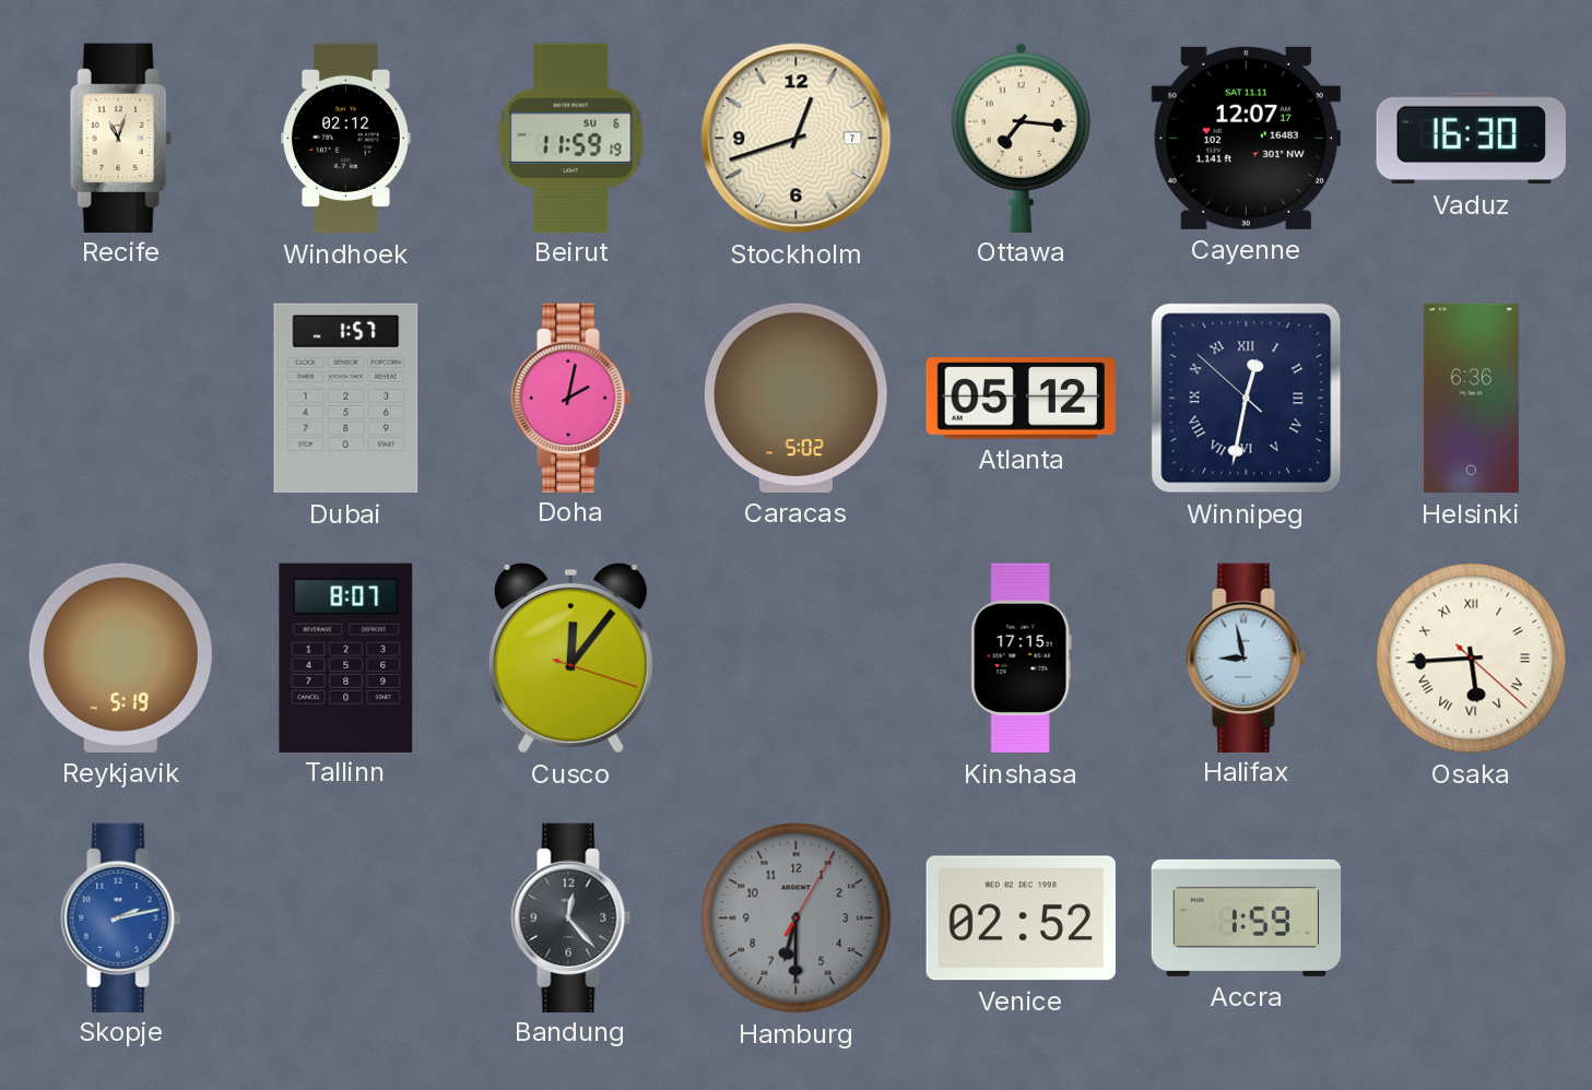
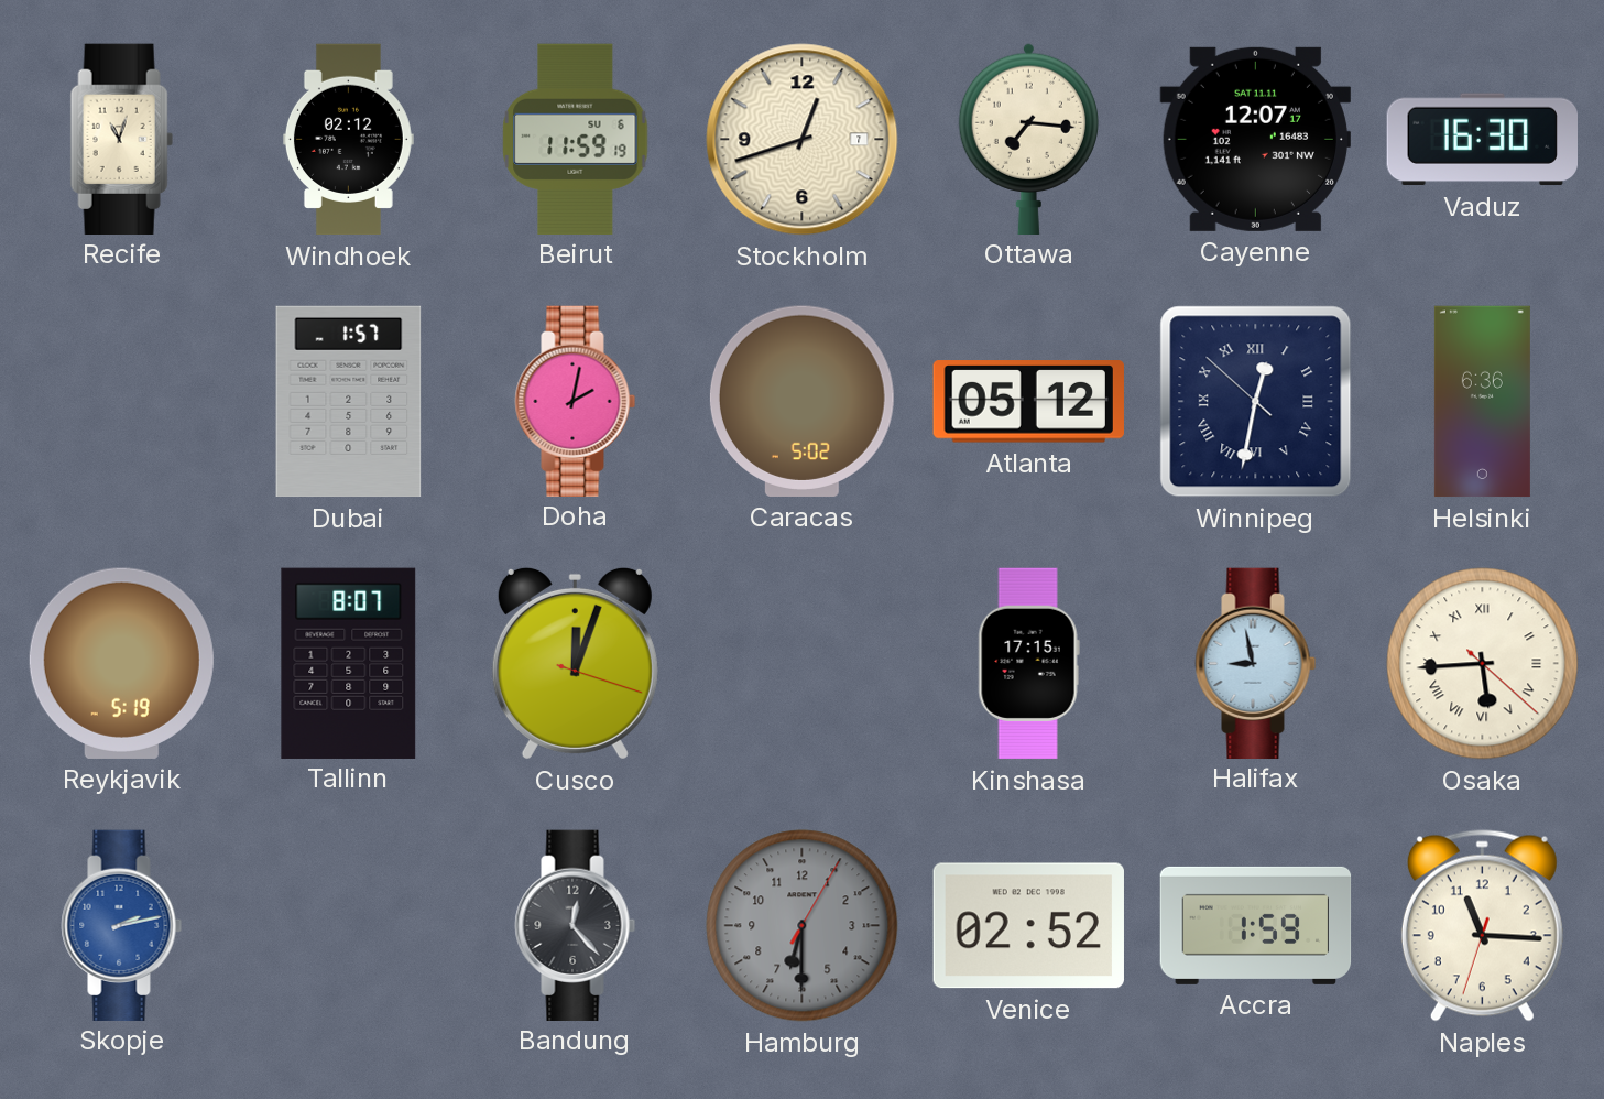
Cusco: 12:06 -> 12:03
Naples: none -> 11:15
